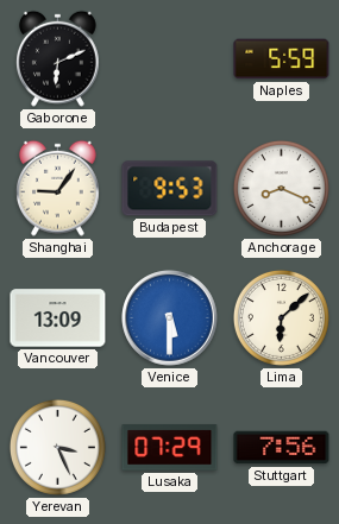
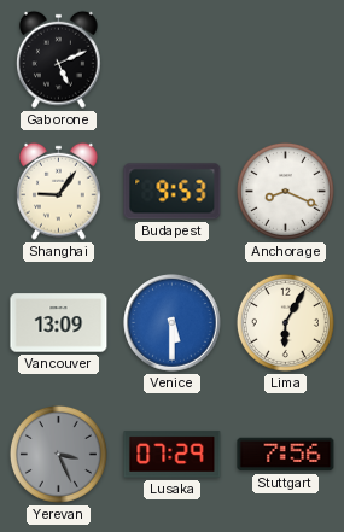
Gaborone: 6:11 -> 5:11
Naples: 5:59 -> none
Lima: 6:08 -> 6:05
Yerevan dial: white -> grey
